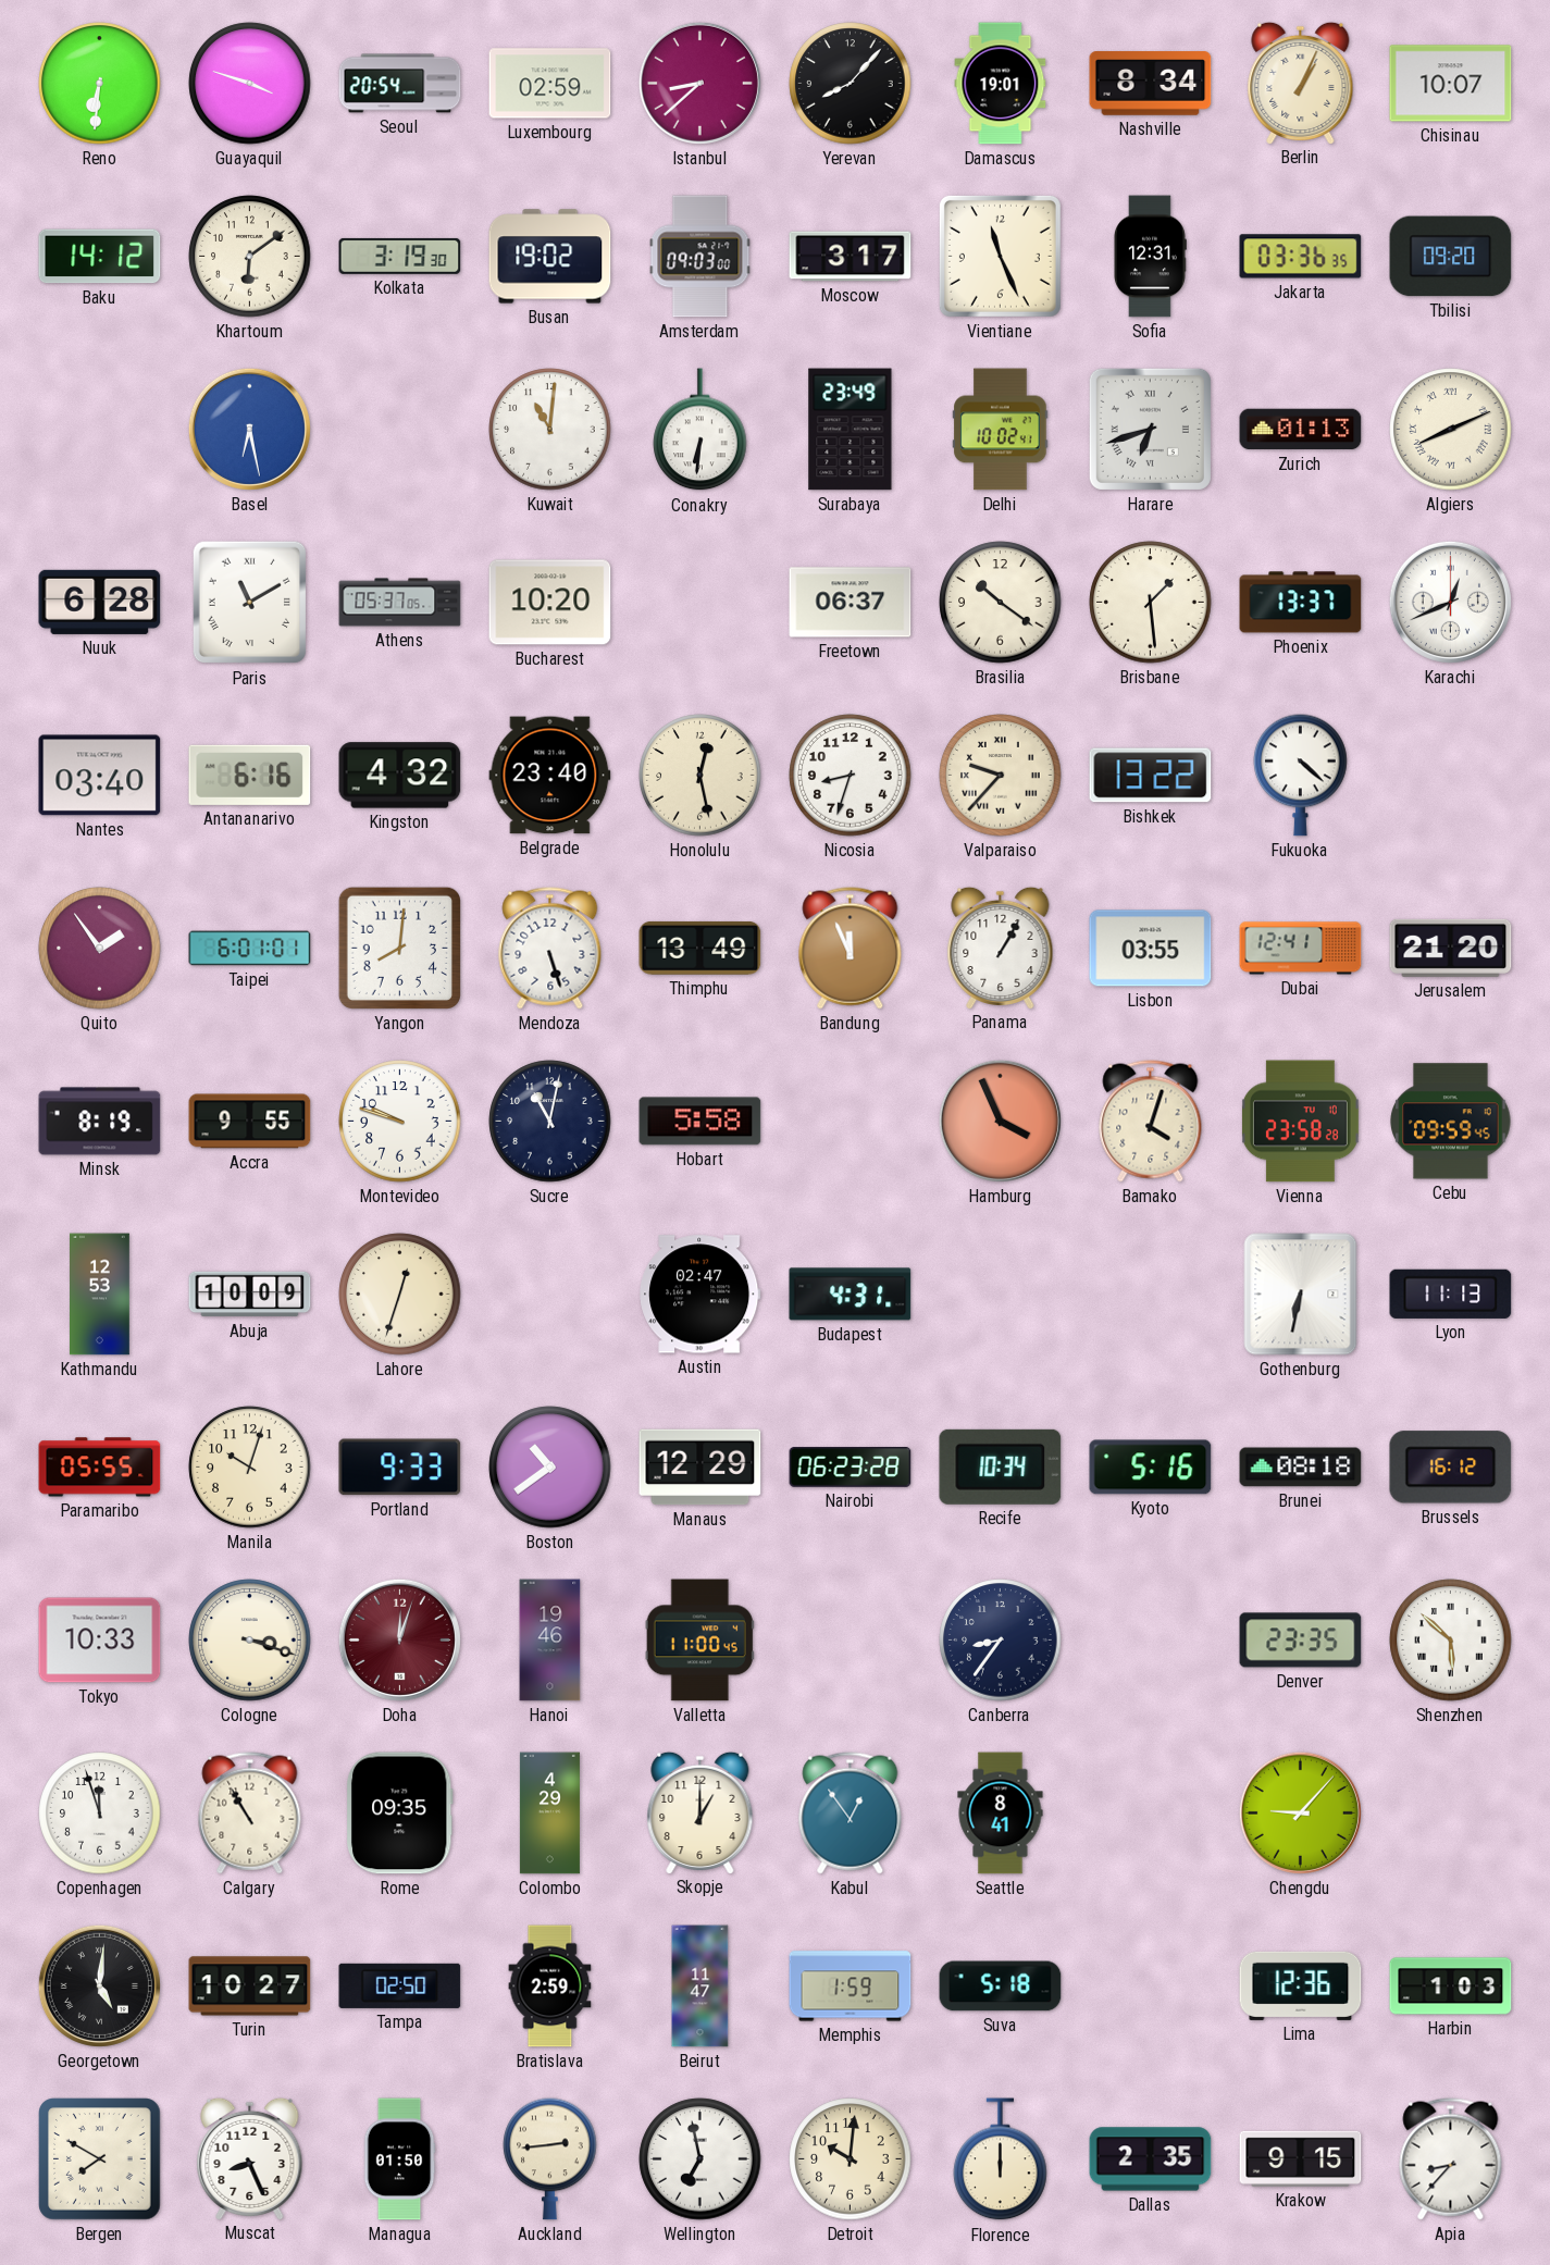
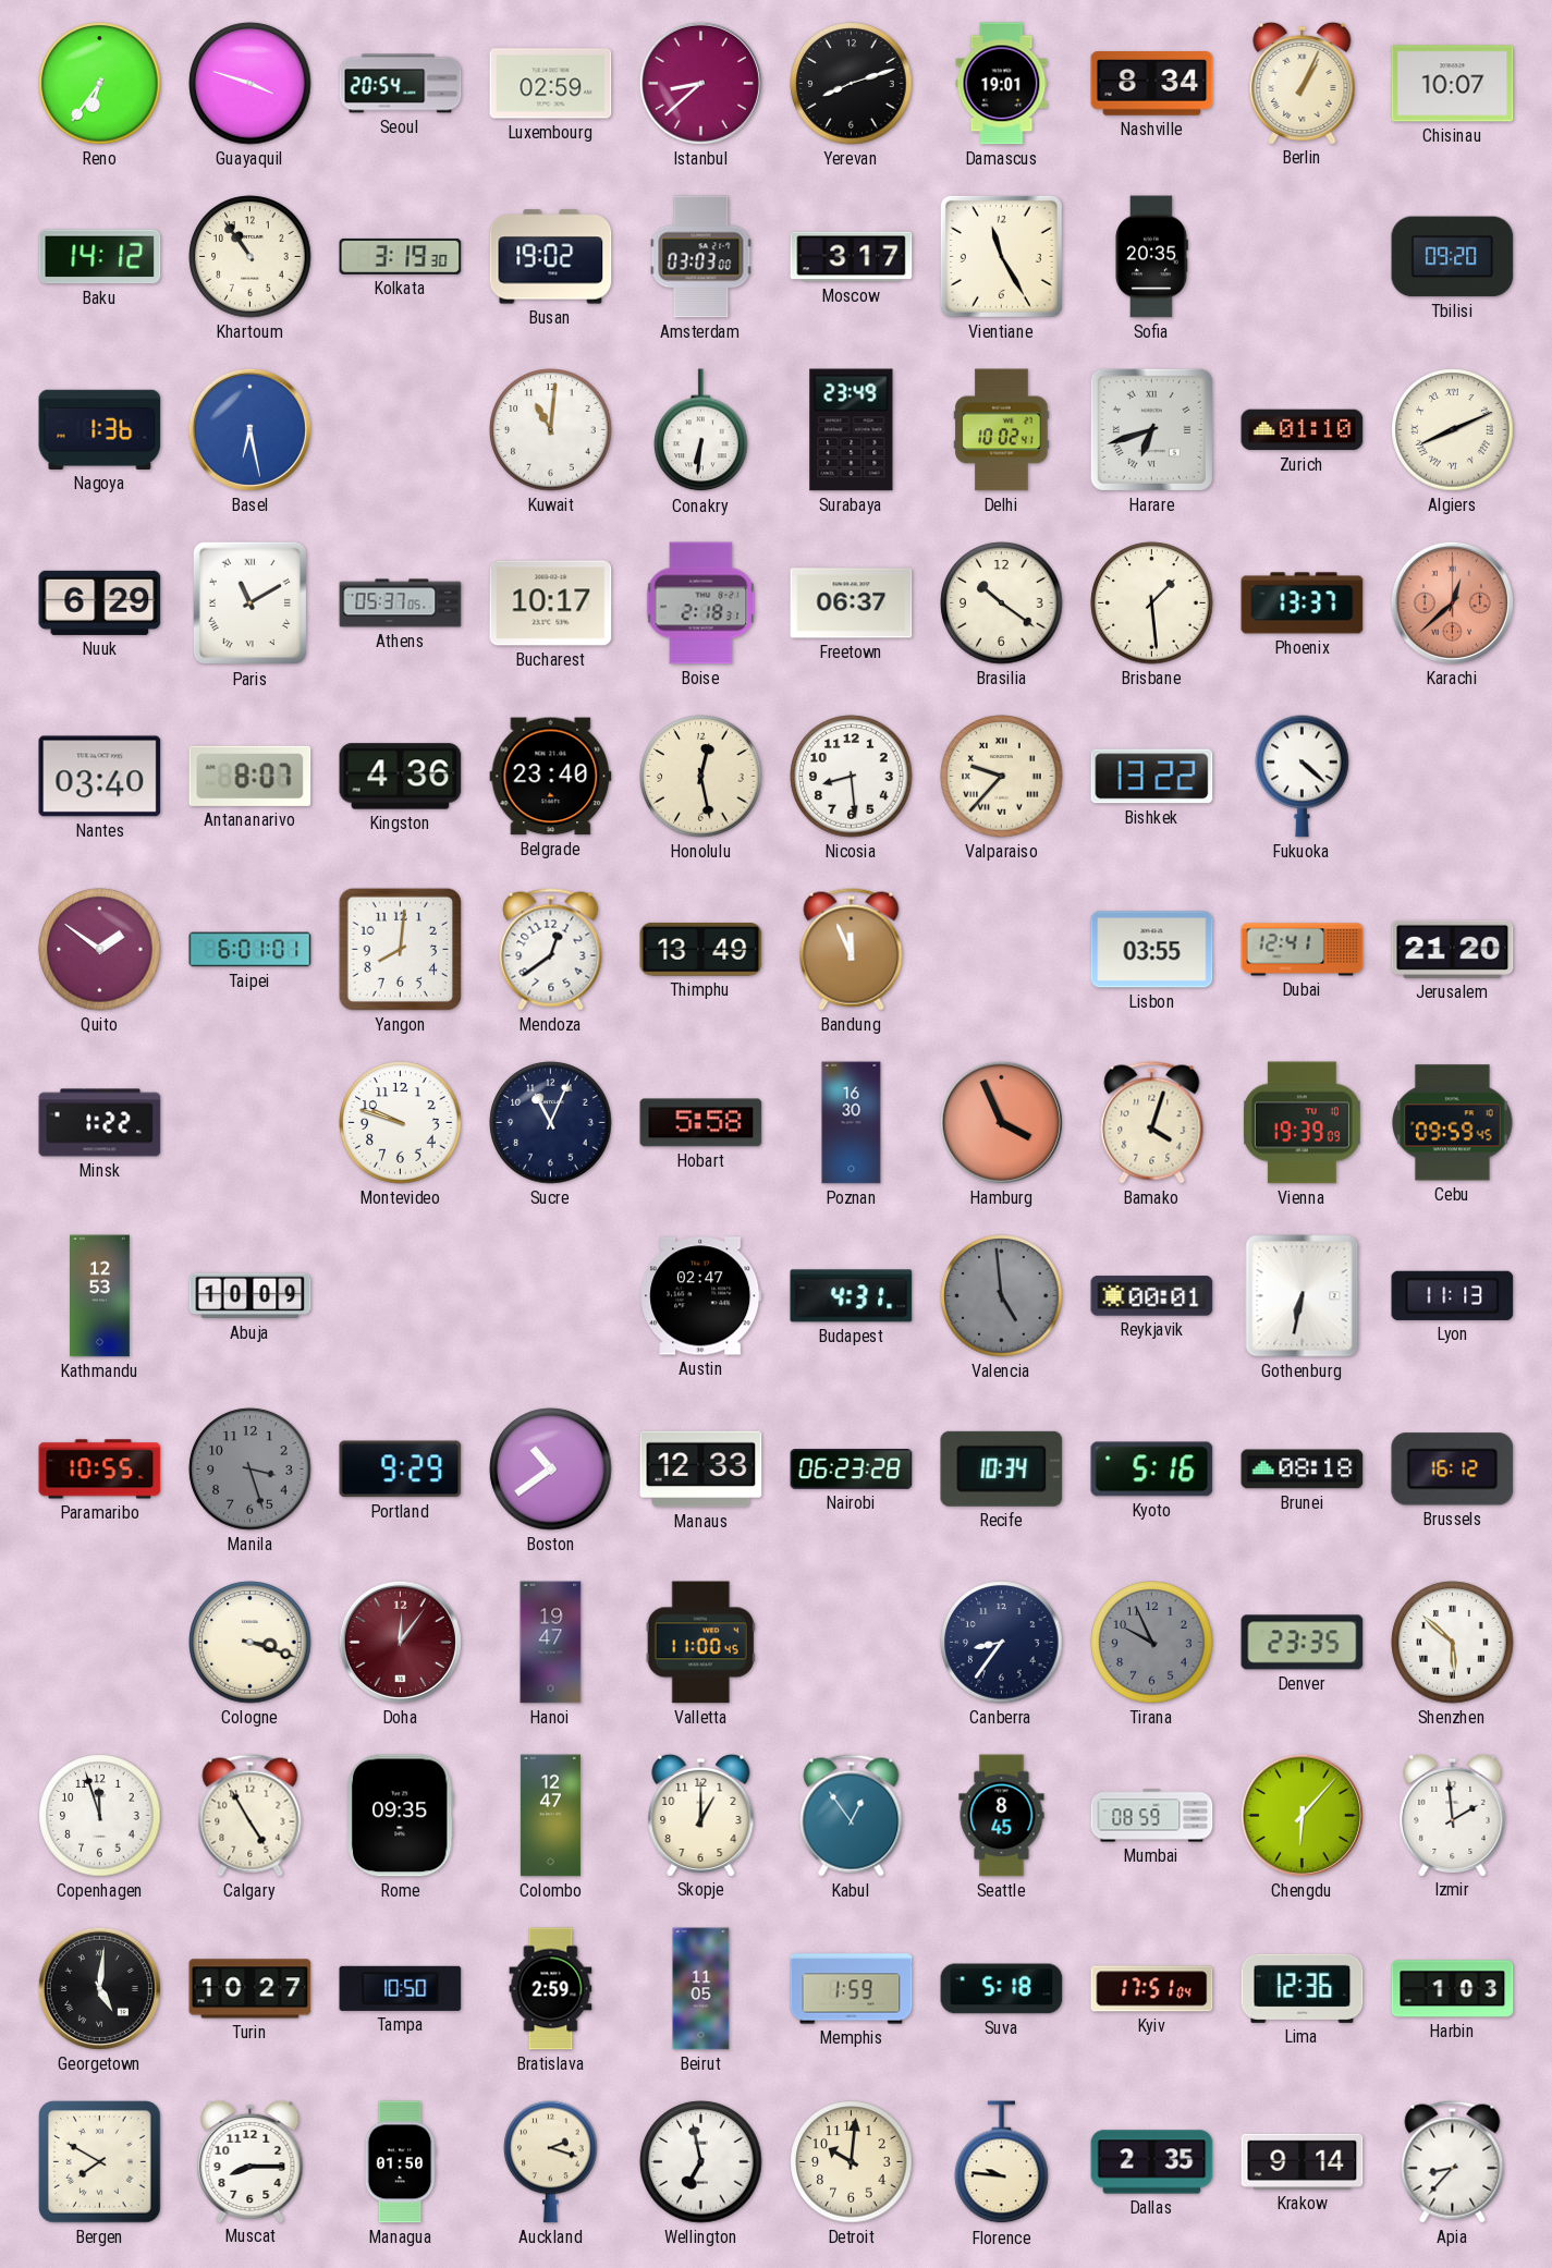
Reno: 6:31 -> 6:36
Yerevan: 8:07 -> 8:12
Khartoum: 6:09 -> 10:54
Amsterdam: 09:03 -> 03:03
Vientiane: 11:26 -> 11:25
Sofia: 12:31 -> 20:35
Jakarta: 03:36 -> none
Nagoya: none -> 1:36
Zurich: 01:13 -> 01:10
Nuuk: 6:28 -> 6:29
Bucharest: 10:20 -> 10:17
Boise: none -> 2:18
Karachi: 12:41 -> 12:38
Karachi dial: white -> salmon
Antananarivo: 6:16 -> 8:07
Kingston: 4:32 -> 4:36
Nicosia: 8:33 -> 8:29
Quito: 1:54 -> 1:51
Mendoza: 5:27 -> 12:39
Panama: 1:05 -> none
Minsk: 8:19 -> 1:22
Accra: 9:55 -> none
Sucre: 11:02 -> 11:04
Poznan: none -> 16:30
Vienna: 23:58 -> 19:39
Lahore: 12:33 -> none
Valencia: none -> 4:59
Reykjavik: none -> 00:01
Paramaribo: 05:55 -> 10:55
Manila: 10:03 -> 3:27
Manila dial: cream -> grey
Portland: 9:33 -> 9:29
Manaus: 12:29 -> 12:33
Tokyo: 10:33 -> none
Doha: 12:03 -> 12:06
Hanoi: 19:46 -> 19:47
Tirana: none -> 9:56
Calgary: 10:55 -> 4:55
Colombo: 4:29 -> 12:47
Seattle: 8:41 -> 8:45
Mumbai: none -> 08:59
Chengdu: 9:07 -> 6:07
Izmir: none -> 1:59
Tampa: 02:50 -> 10:50
Beirut: 11:47 -> 11:05
Kyiv: none -> 17:51
Muscat: 8:26 -> 8:15
Auckland: 2:44 -> 2:18
Florence: 12:00 -> 9:46
Krakow: 9:15 -> 9:14
